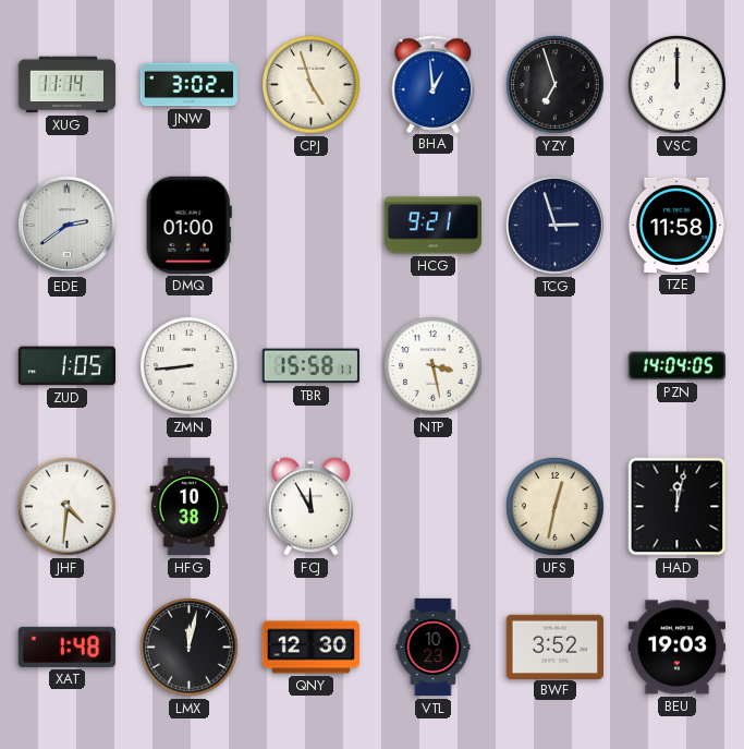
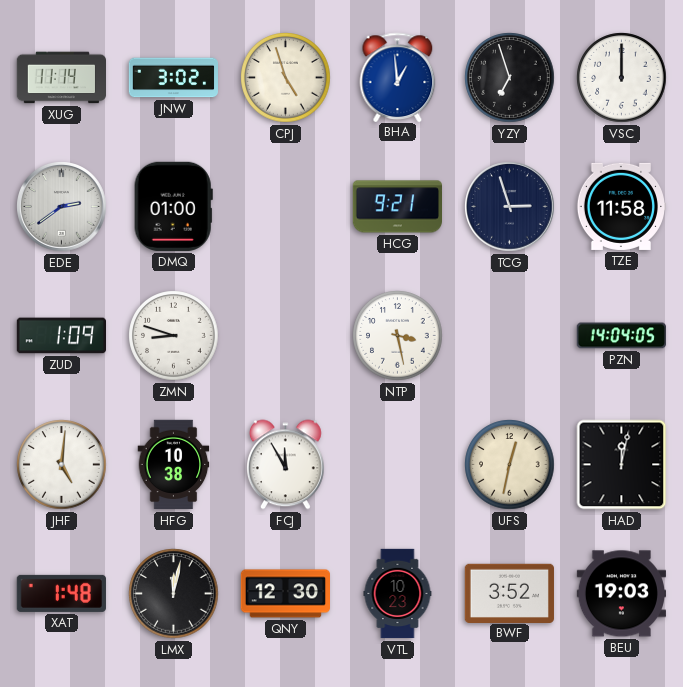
ZUD: 1:05 -> 1:09
ZMN: 8:44 -> 8:48
TBR: 15:58 -> none
JHF: 4:31 -> 5:01
